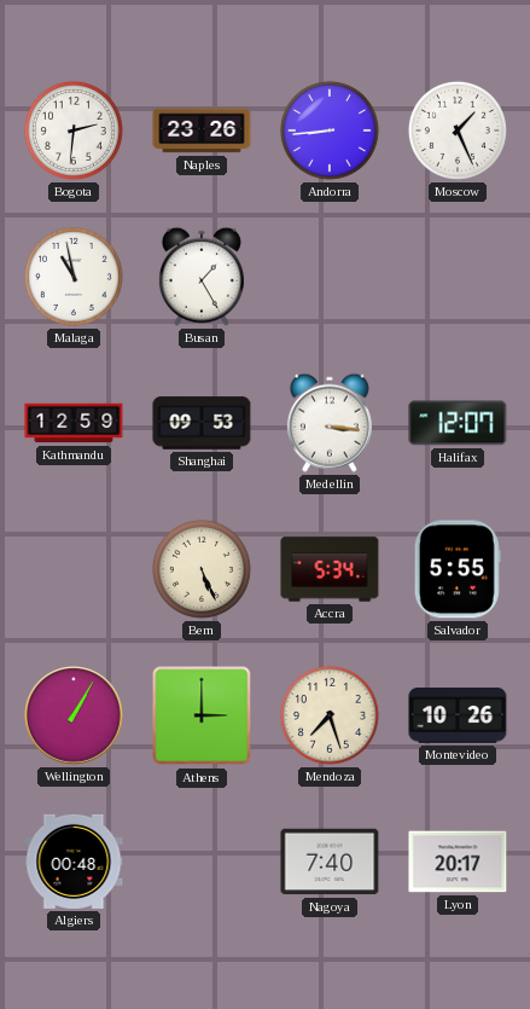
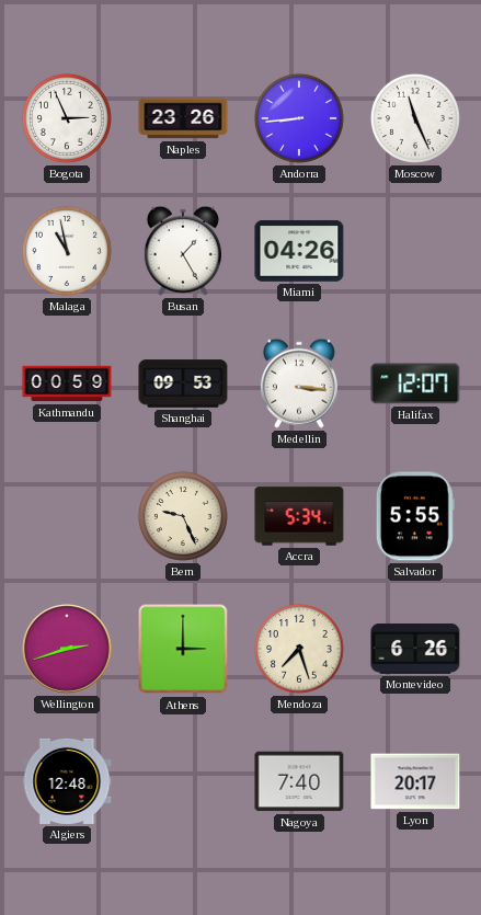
Bogota: 2:31 -> 2:56
Moscow: 1:26 -> 11:26
Miami: none -> 04:26
Kathmandu: 12:59 -> 00:59
Bern: 5:26 -> 9:26
Wellington: 1:05 -> 2:42
Montevideo: 10:26 -> 6:26
Algiers: 00:48 -> 12:48
